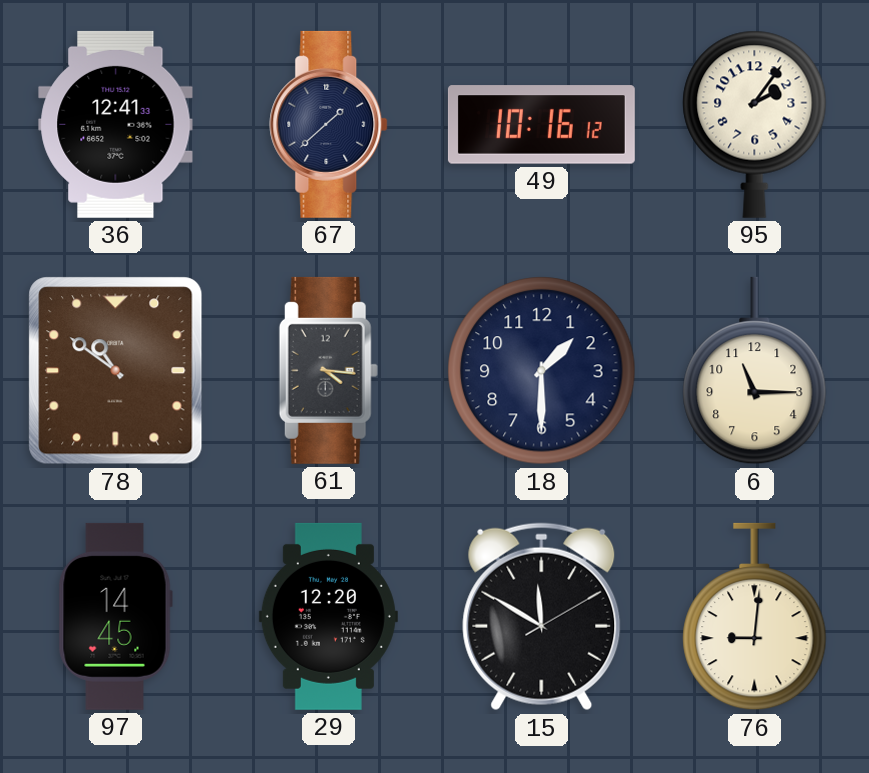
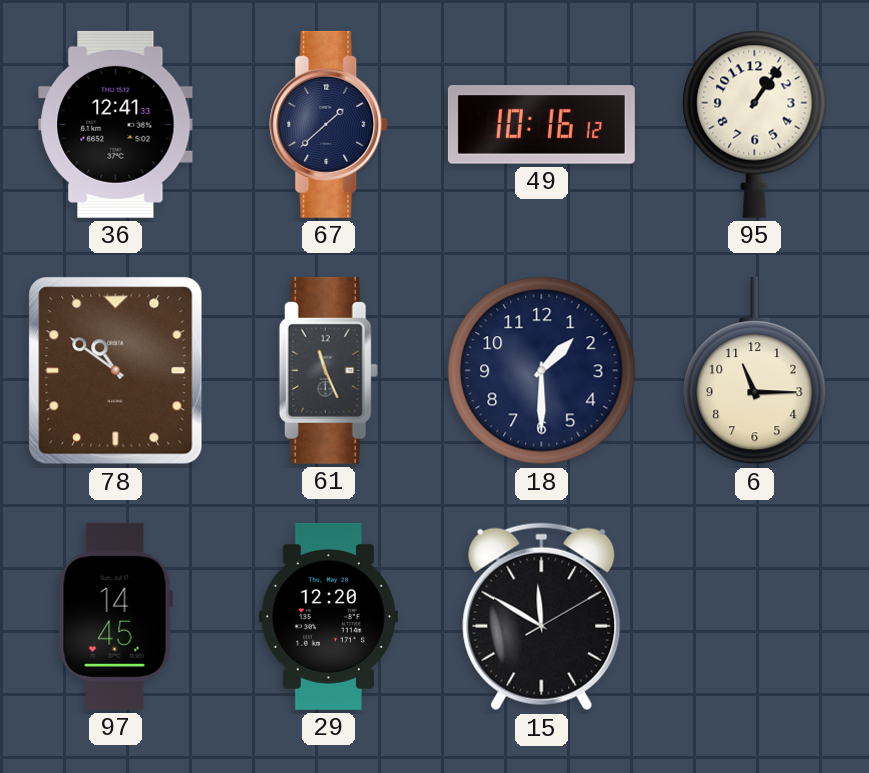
95: 2:06 -> 1:06
61: 4:16 -> 11:26
76: 9:01 -> none
